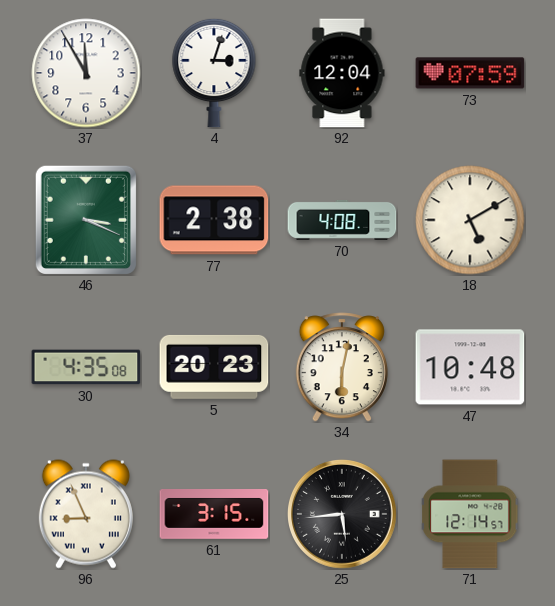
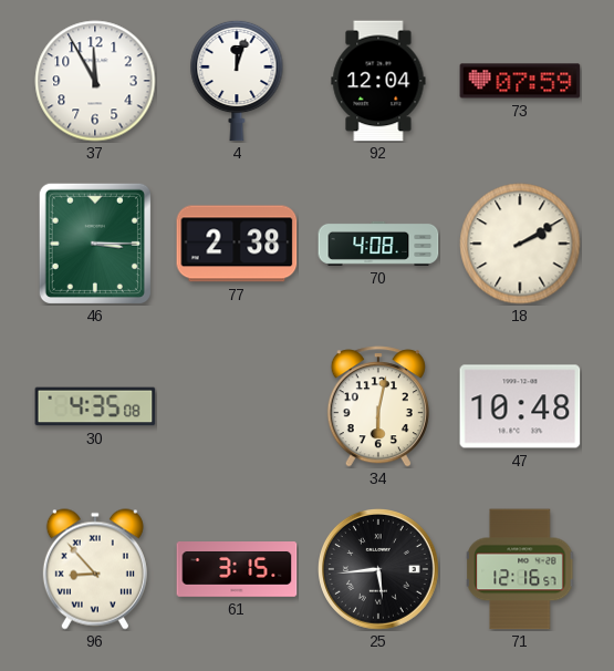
4: 3:03 -> 12:03
46: 3:19 -> 3:15
18: 5:10 -> 2:10
5: 20:23 -> none
96: 8:56 -> 8:53
71: 12:14 -> 12:16
